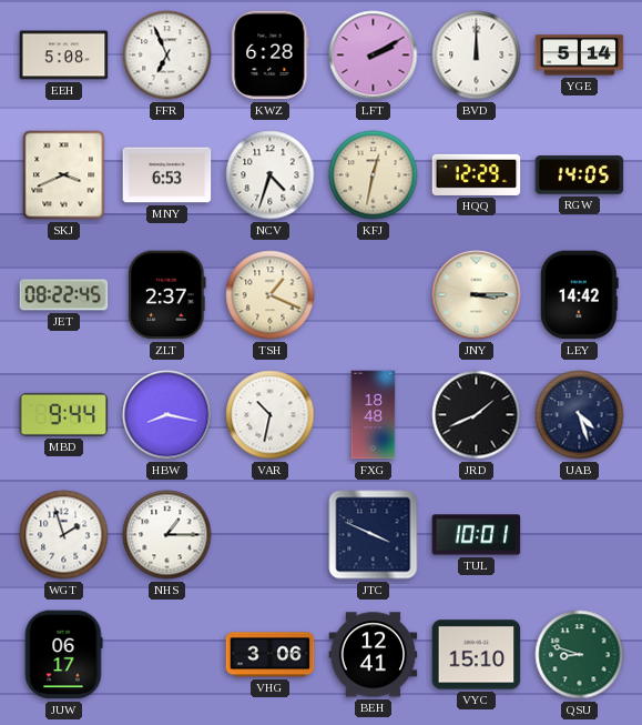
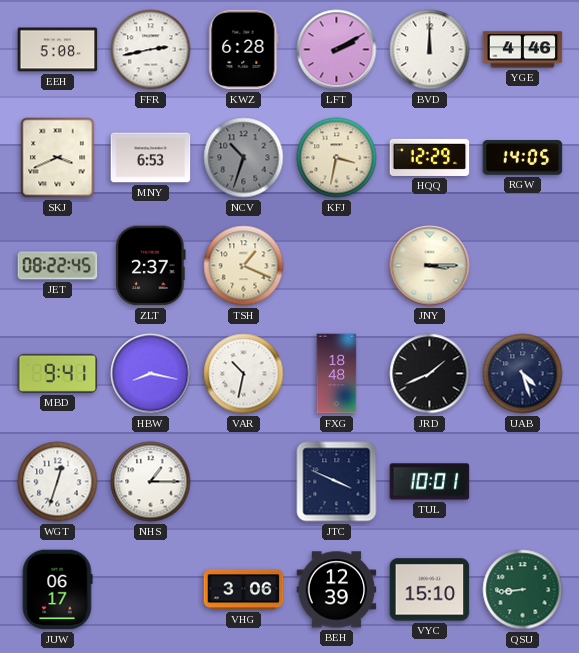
FFR: 6:56 -> 2:43
YGE: 5:14 -> 4:46
NCV: 4:33 -> 10:33
NCV dial: white -> grey
KFJ: 12:32 -> 3:32
LEY: 14:42 -> none
MBD: 9:44 -> 9:41
WGT: 1:57 -> 12:33
BEH: 12:41 -> 12:39
QSU: 8:48 -> 8:44
